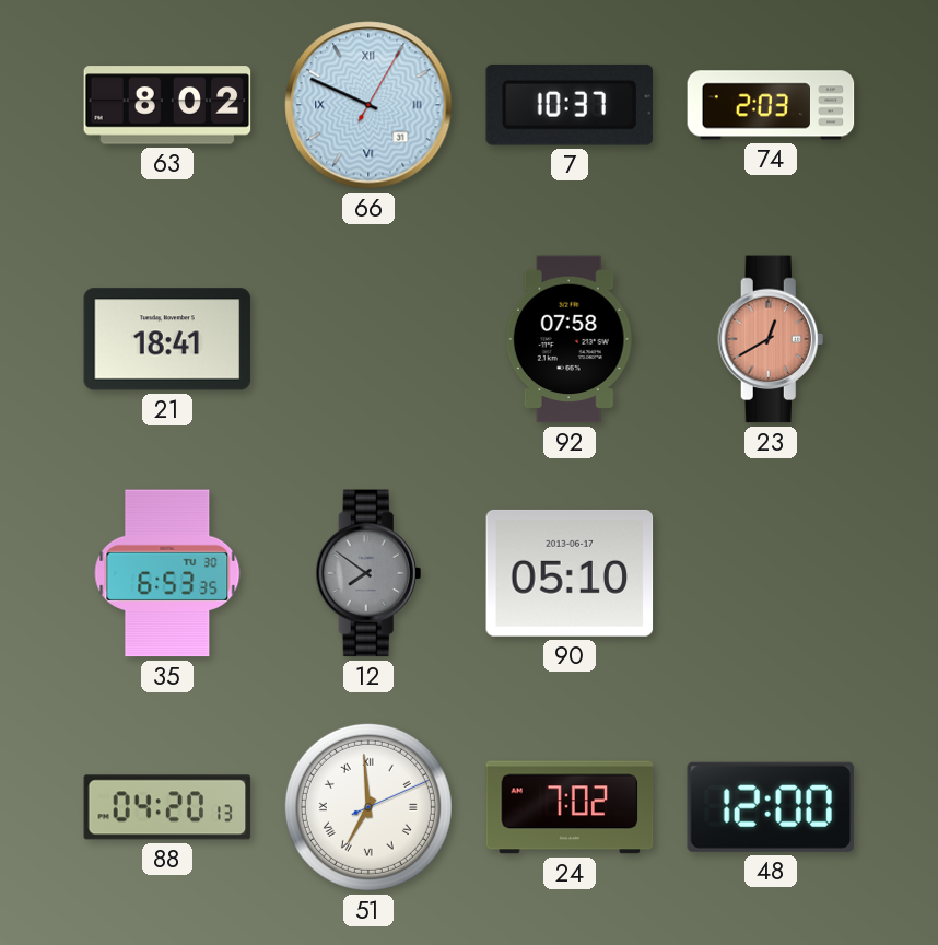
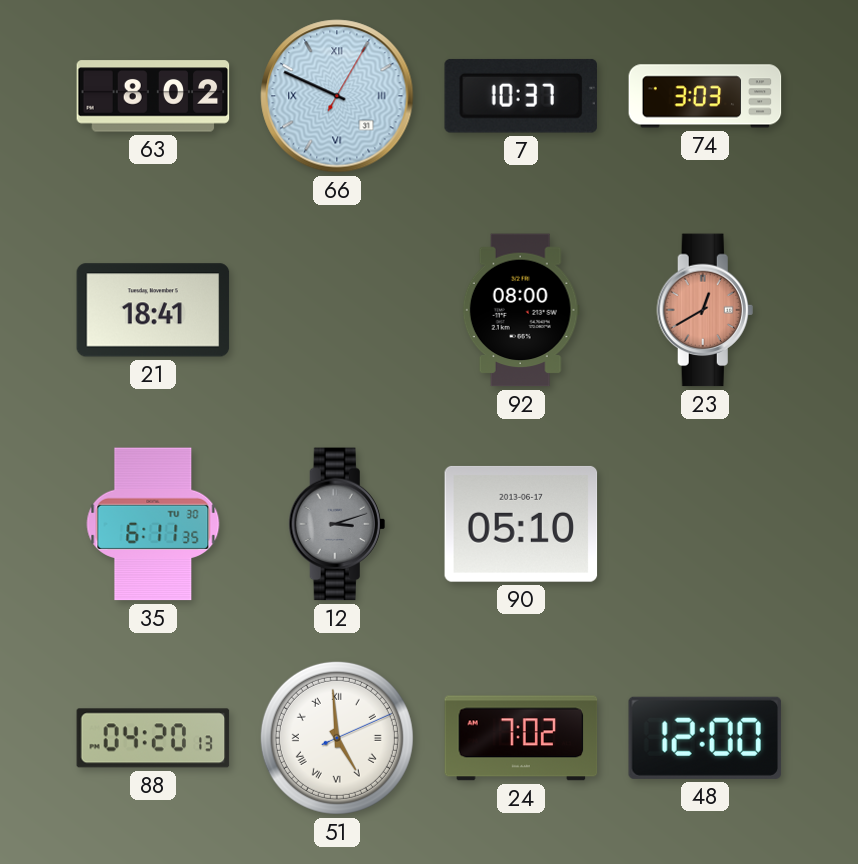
74: 2:03 -> 3:03
92: 07:58 -> 08:00
35: 6:53 -> 6:11
12: 7:51 -> 3:12
51: 6:59 -> 4:59
